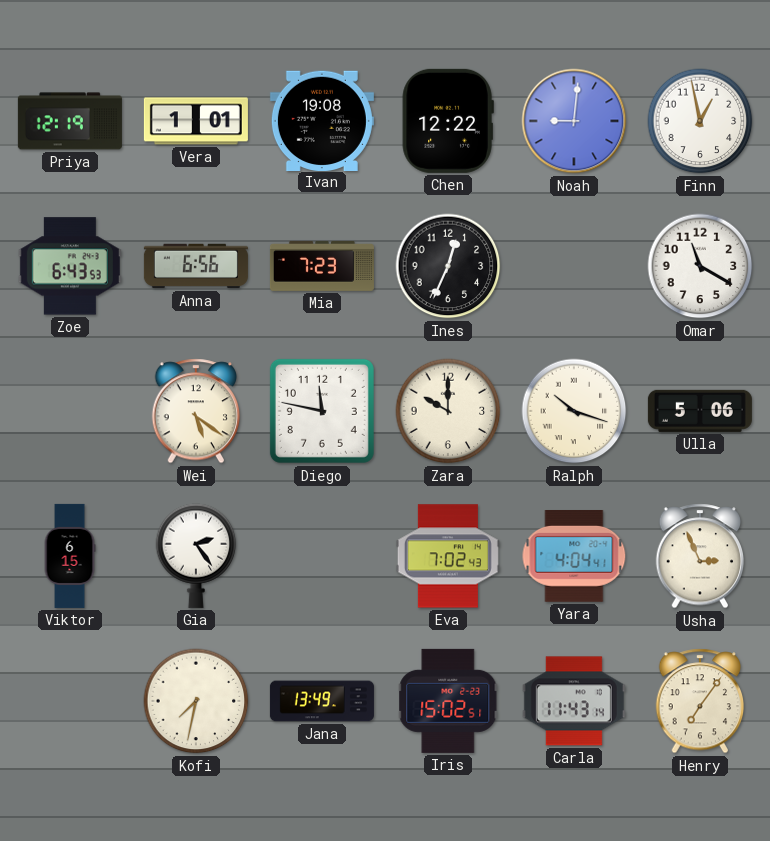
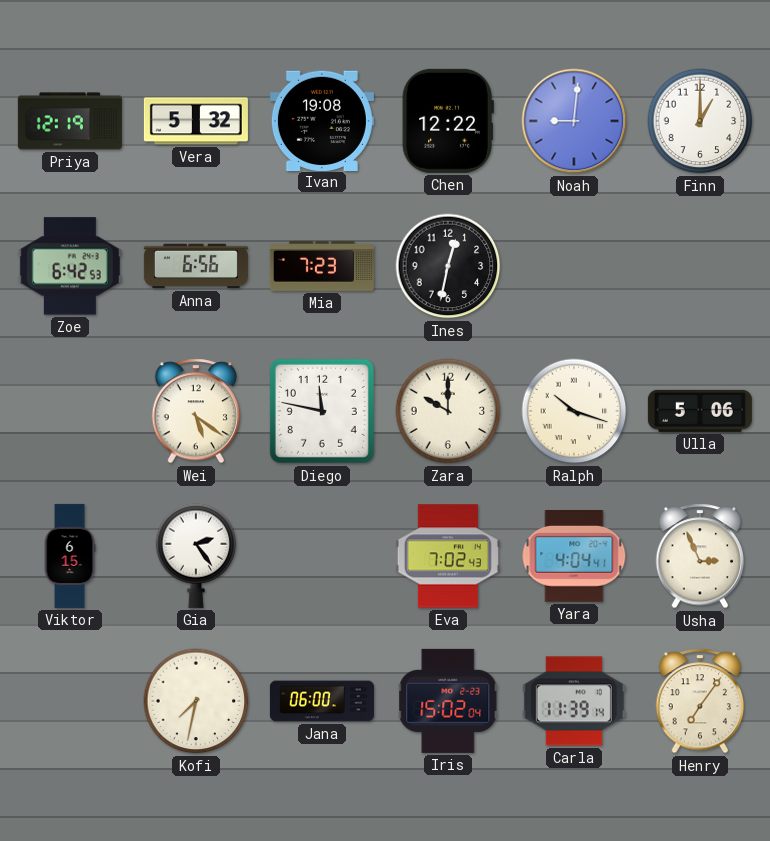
Vera: 1:01 -> 5:32
Finn: 12:58 -> 1:00
Zoe: 6:43 -> 6:42
Ines: 12:34 -> 12:32
Omar: 11:20 -> none
Jana: 13:49 -> 06:00
Iris: 15:02:51 -> 15:02:04
Carla: 11:43 -> 11:39
